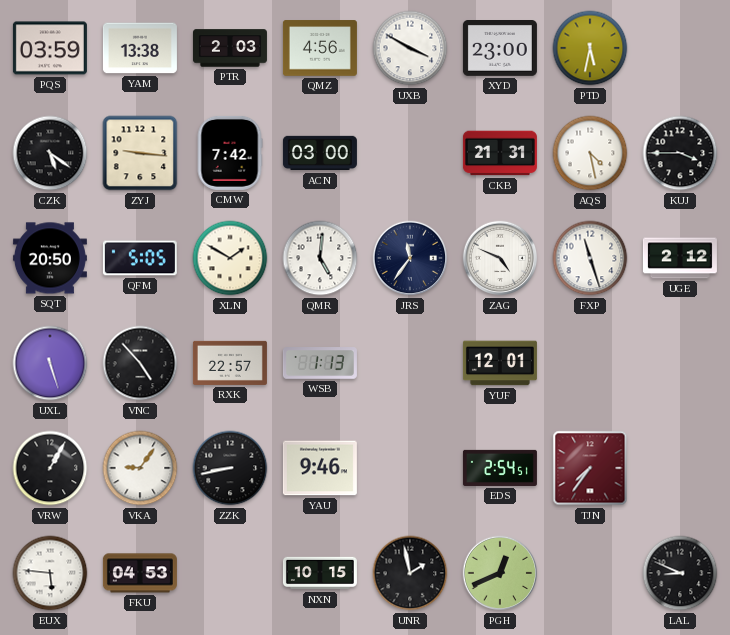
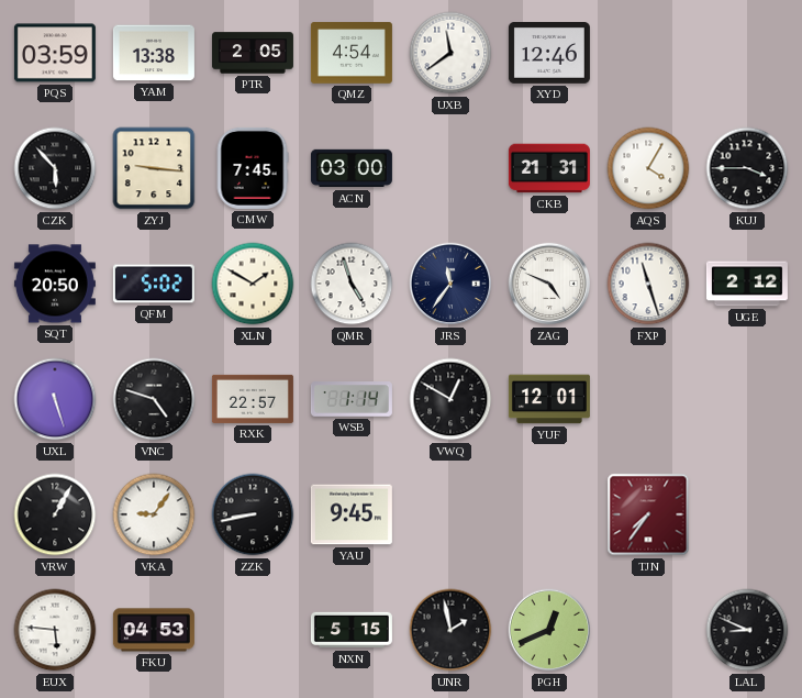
PTR: 2:03 -> 2:05
QMZ: 4:56 -> 4:54
UXB: 3:50 -> 11:39
XYD: 23:00 -> 12:46
PTD: 5:32 -> none
CZK: 5:21 -> 5:53
CMW: 7:42 -> 7:45
AQS: 4:28 -> 4:05
QFM: 5:05 -> 5:02
QMR: 5:01 -> 4:57
VNC: 4:53 -> 4:48
WSB: 1:13 -> 1:14
VWQ: none -> 12:50
YAU: 9:46 -> 9:45
EDS: 2:54 -> none
NXN: 10:15 -> 5:15
